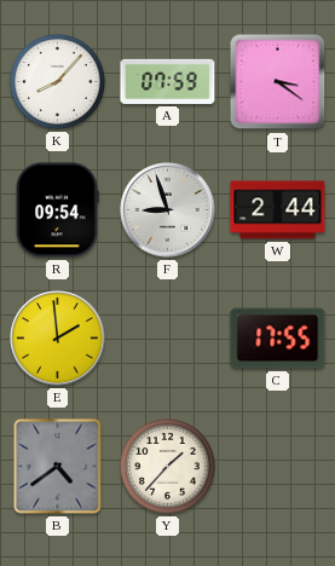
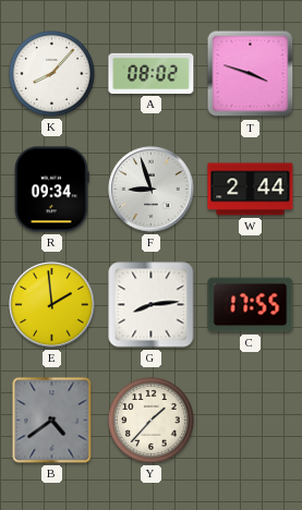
A: 07:59 -> 08:02
T: 3:21 -> 3:48
R: 09:54 -> 09:34
G: none -> 8:14
